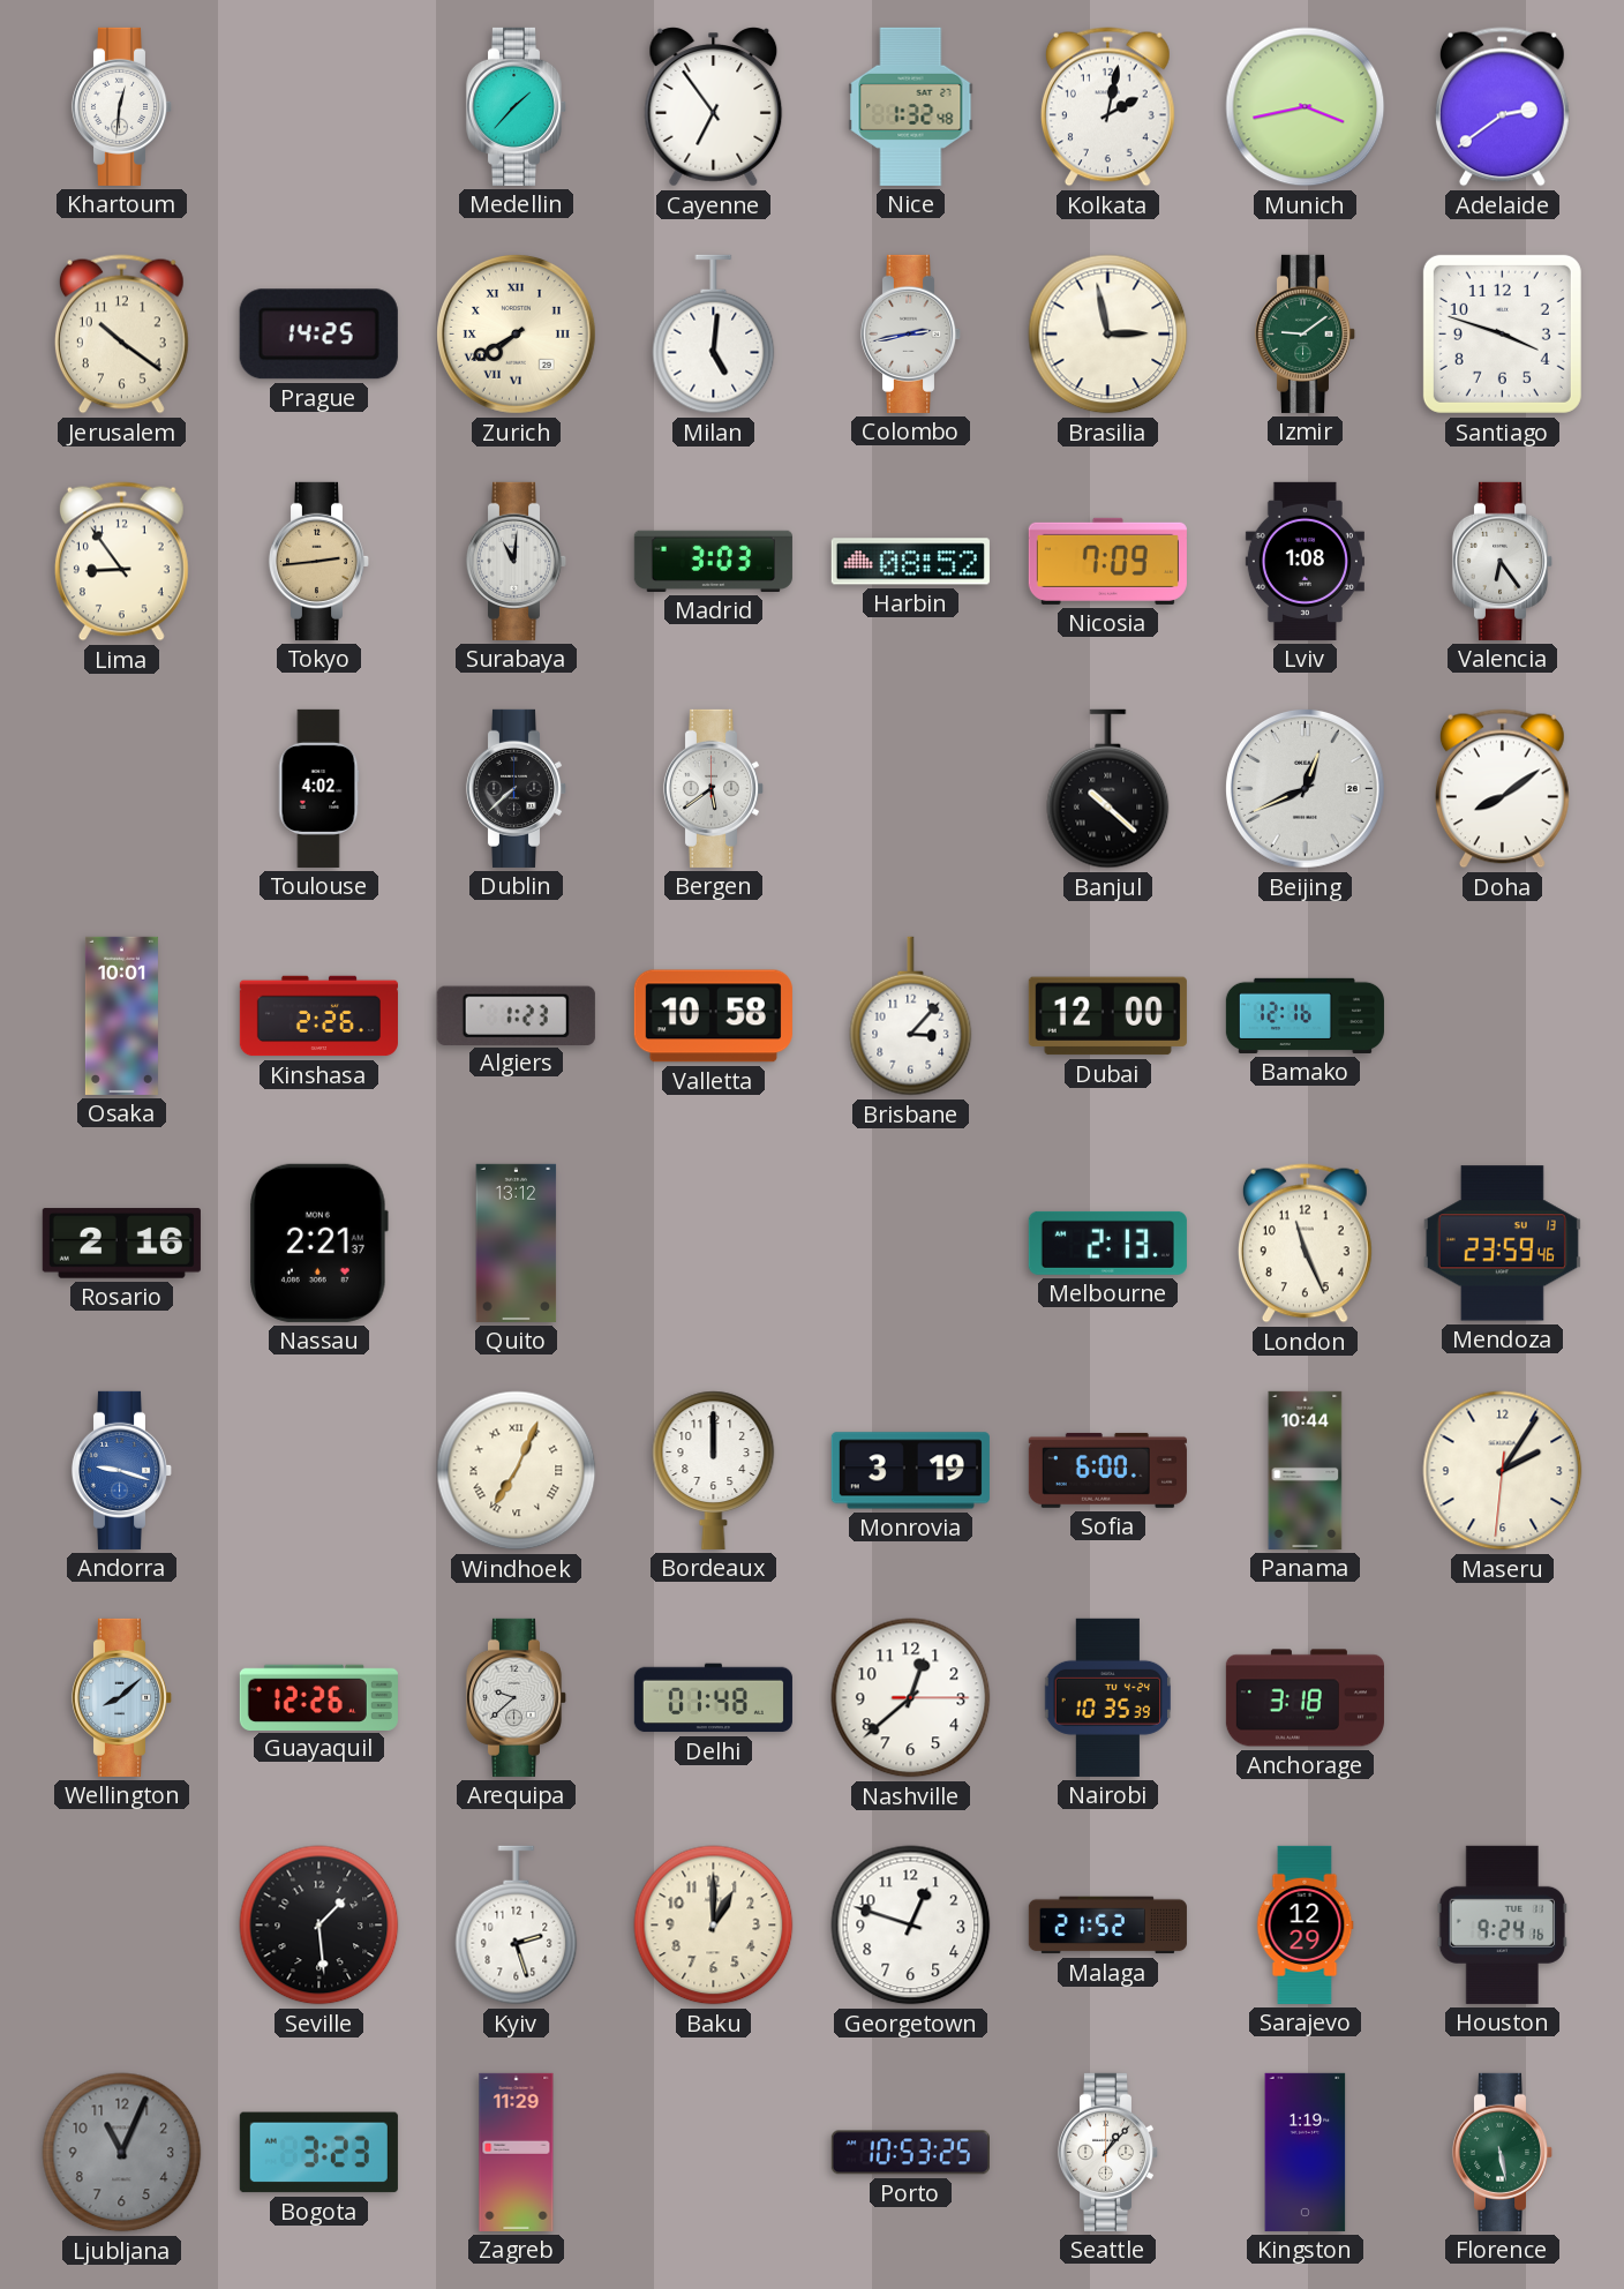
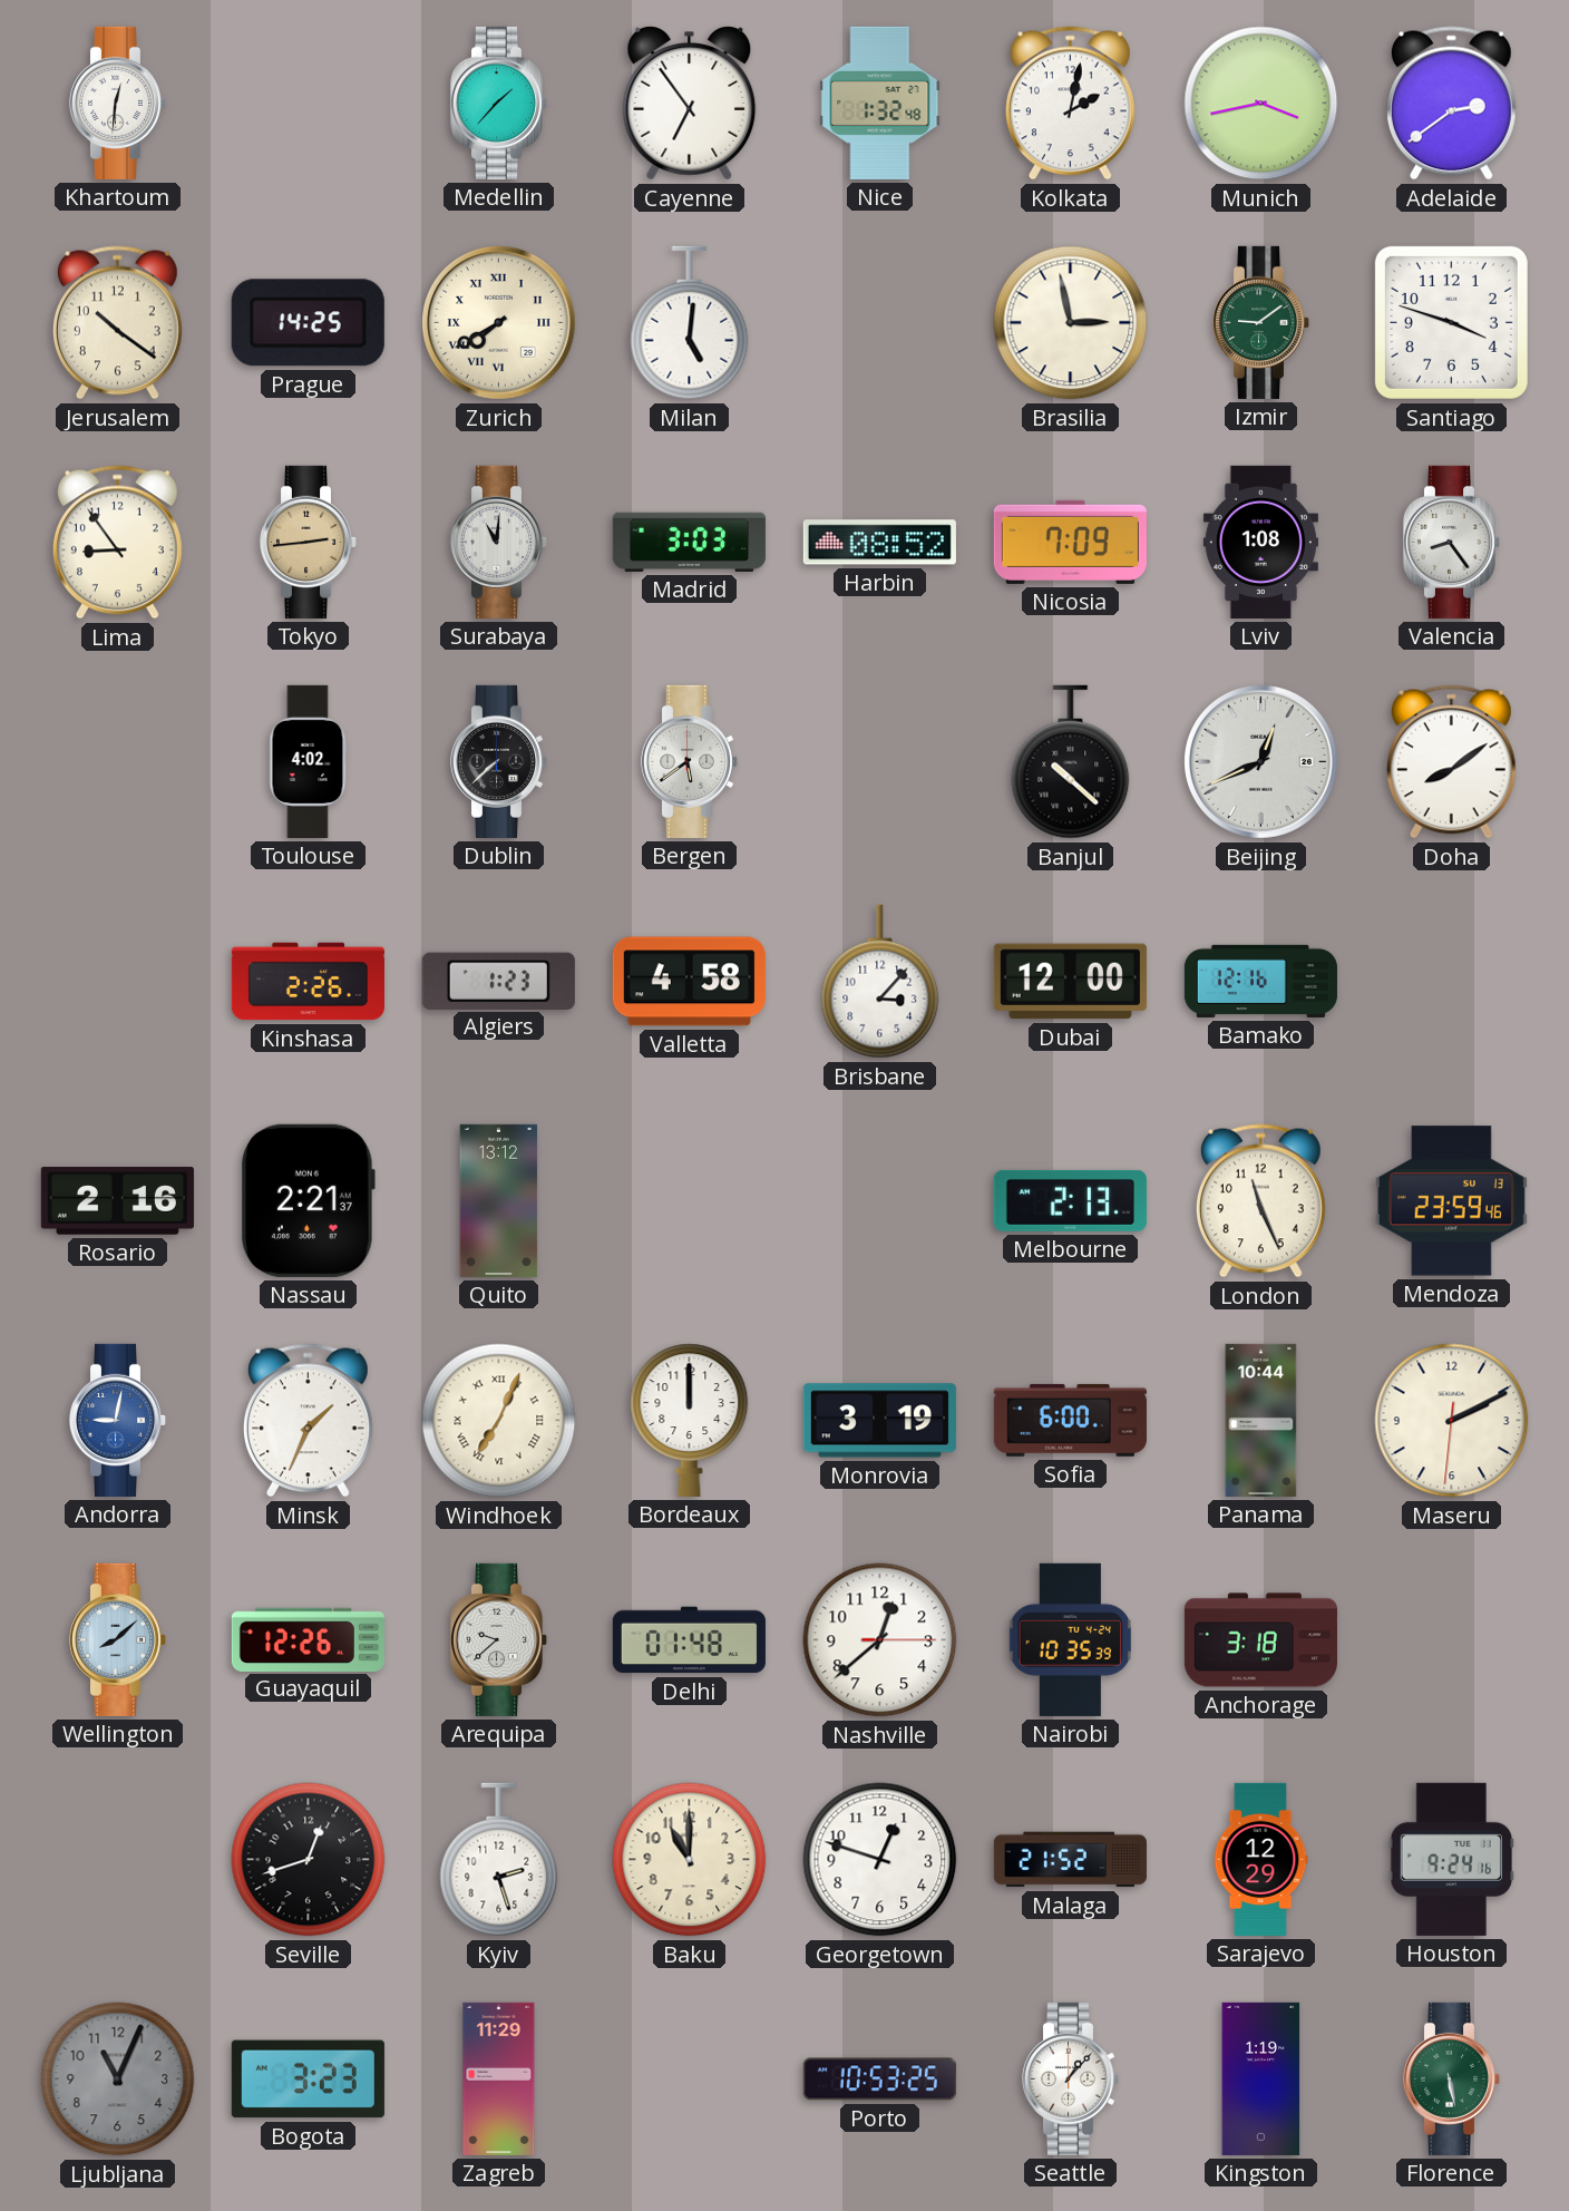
Colombo: 2:43 -> none
Valencia: 6:24 -> 8:24
Osaka: 10:01 -> none
Valletta: 10:58 -> 4:58
Andorra: 9:18 -> 9:02
Minsk: none -> 1:34
Maseru: 2:05 -> 2:10
Seville: 1:29 -> 12:42
Baku: 1:00 -> 11:00
